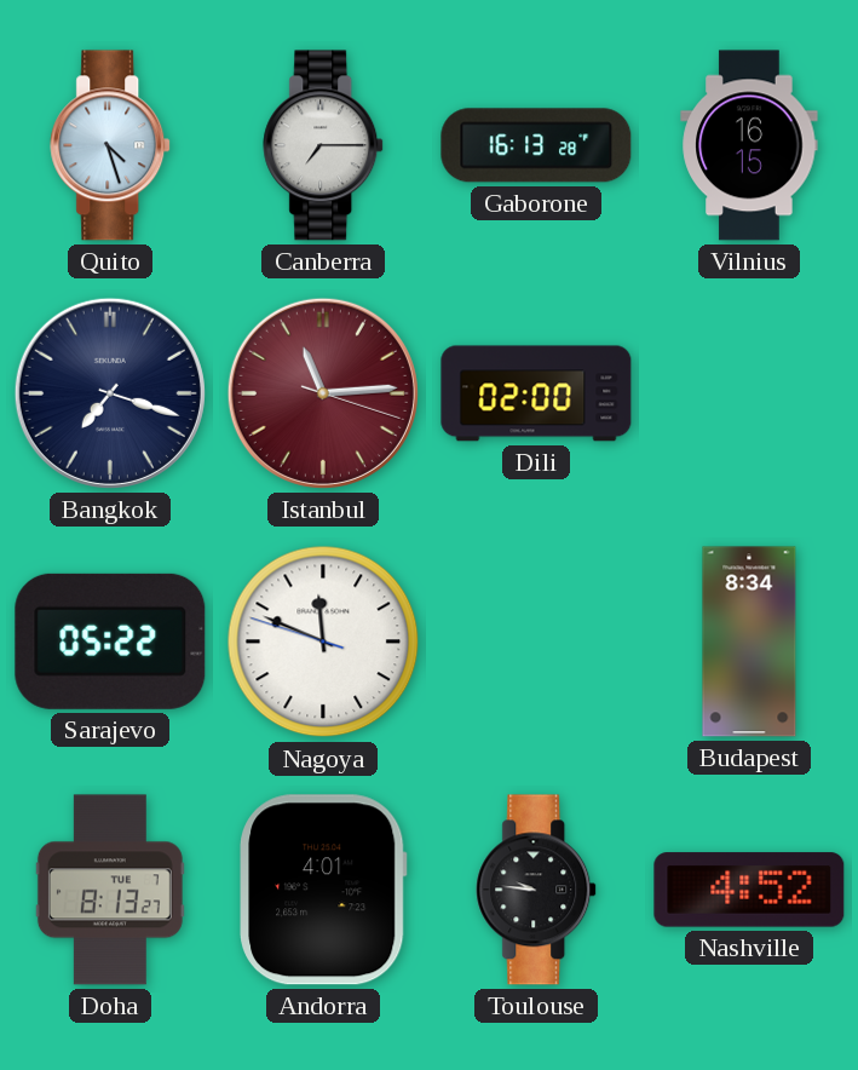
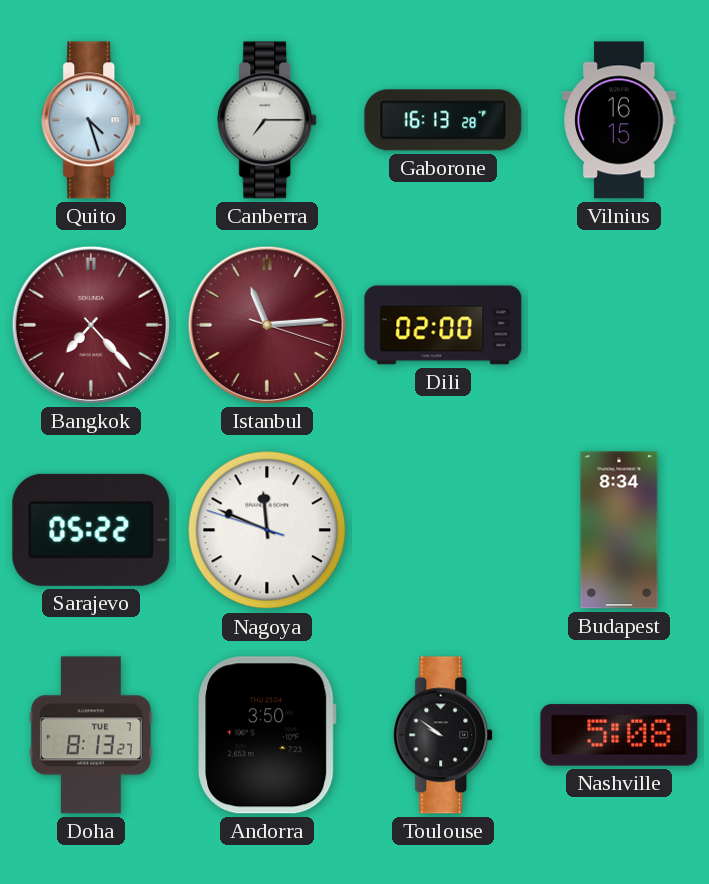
Bangkok: 7:18 -> 7:23
Bangkok dial: navy -> burgundy
Andorra: 4:01 -> 3:50
Toulouse: 9:46 -> 9:51
Nashville: 4:52 -> 5:08
